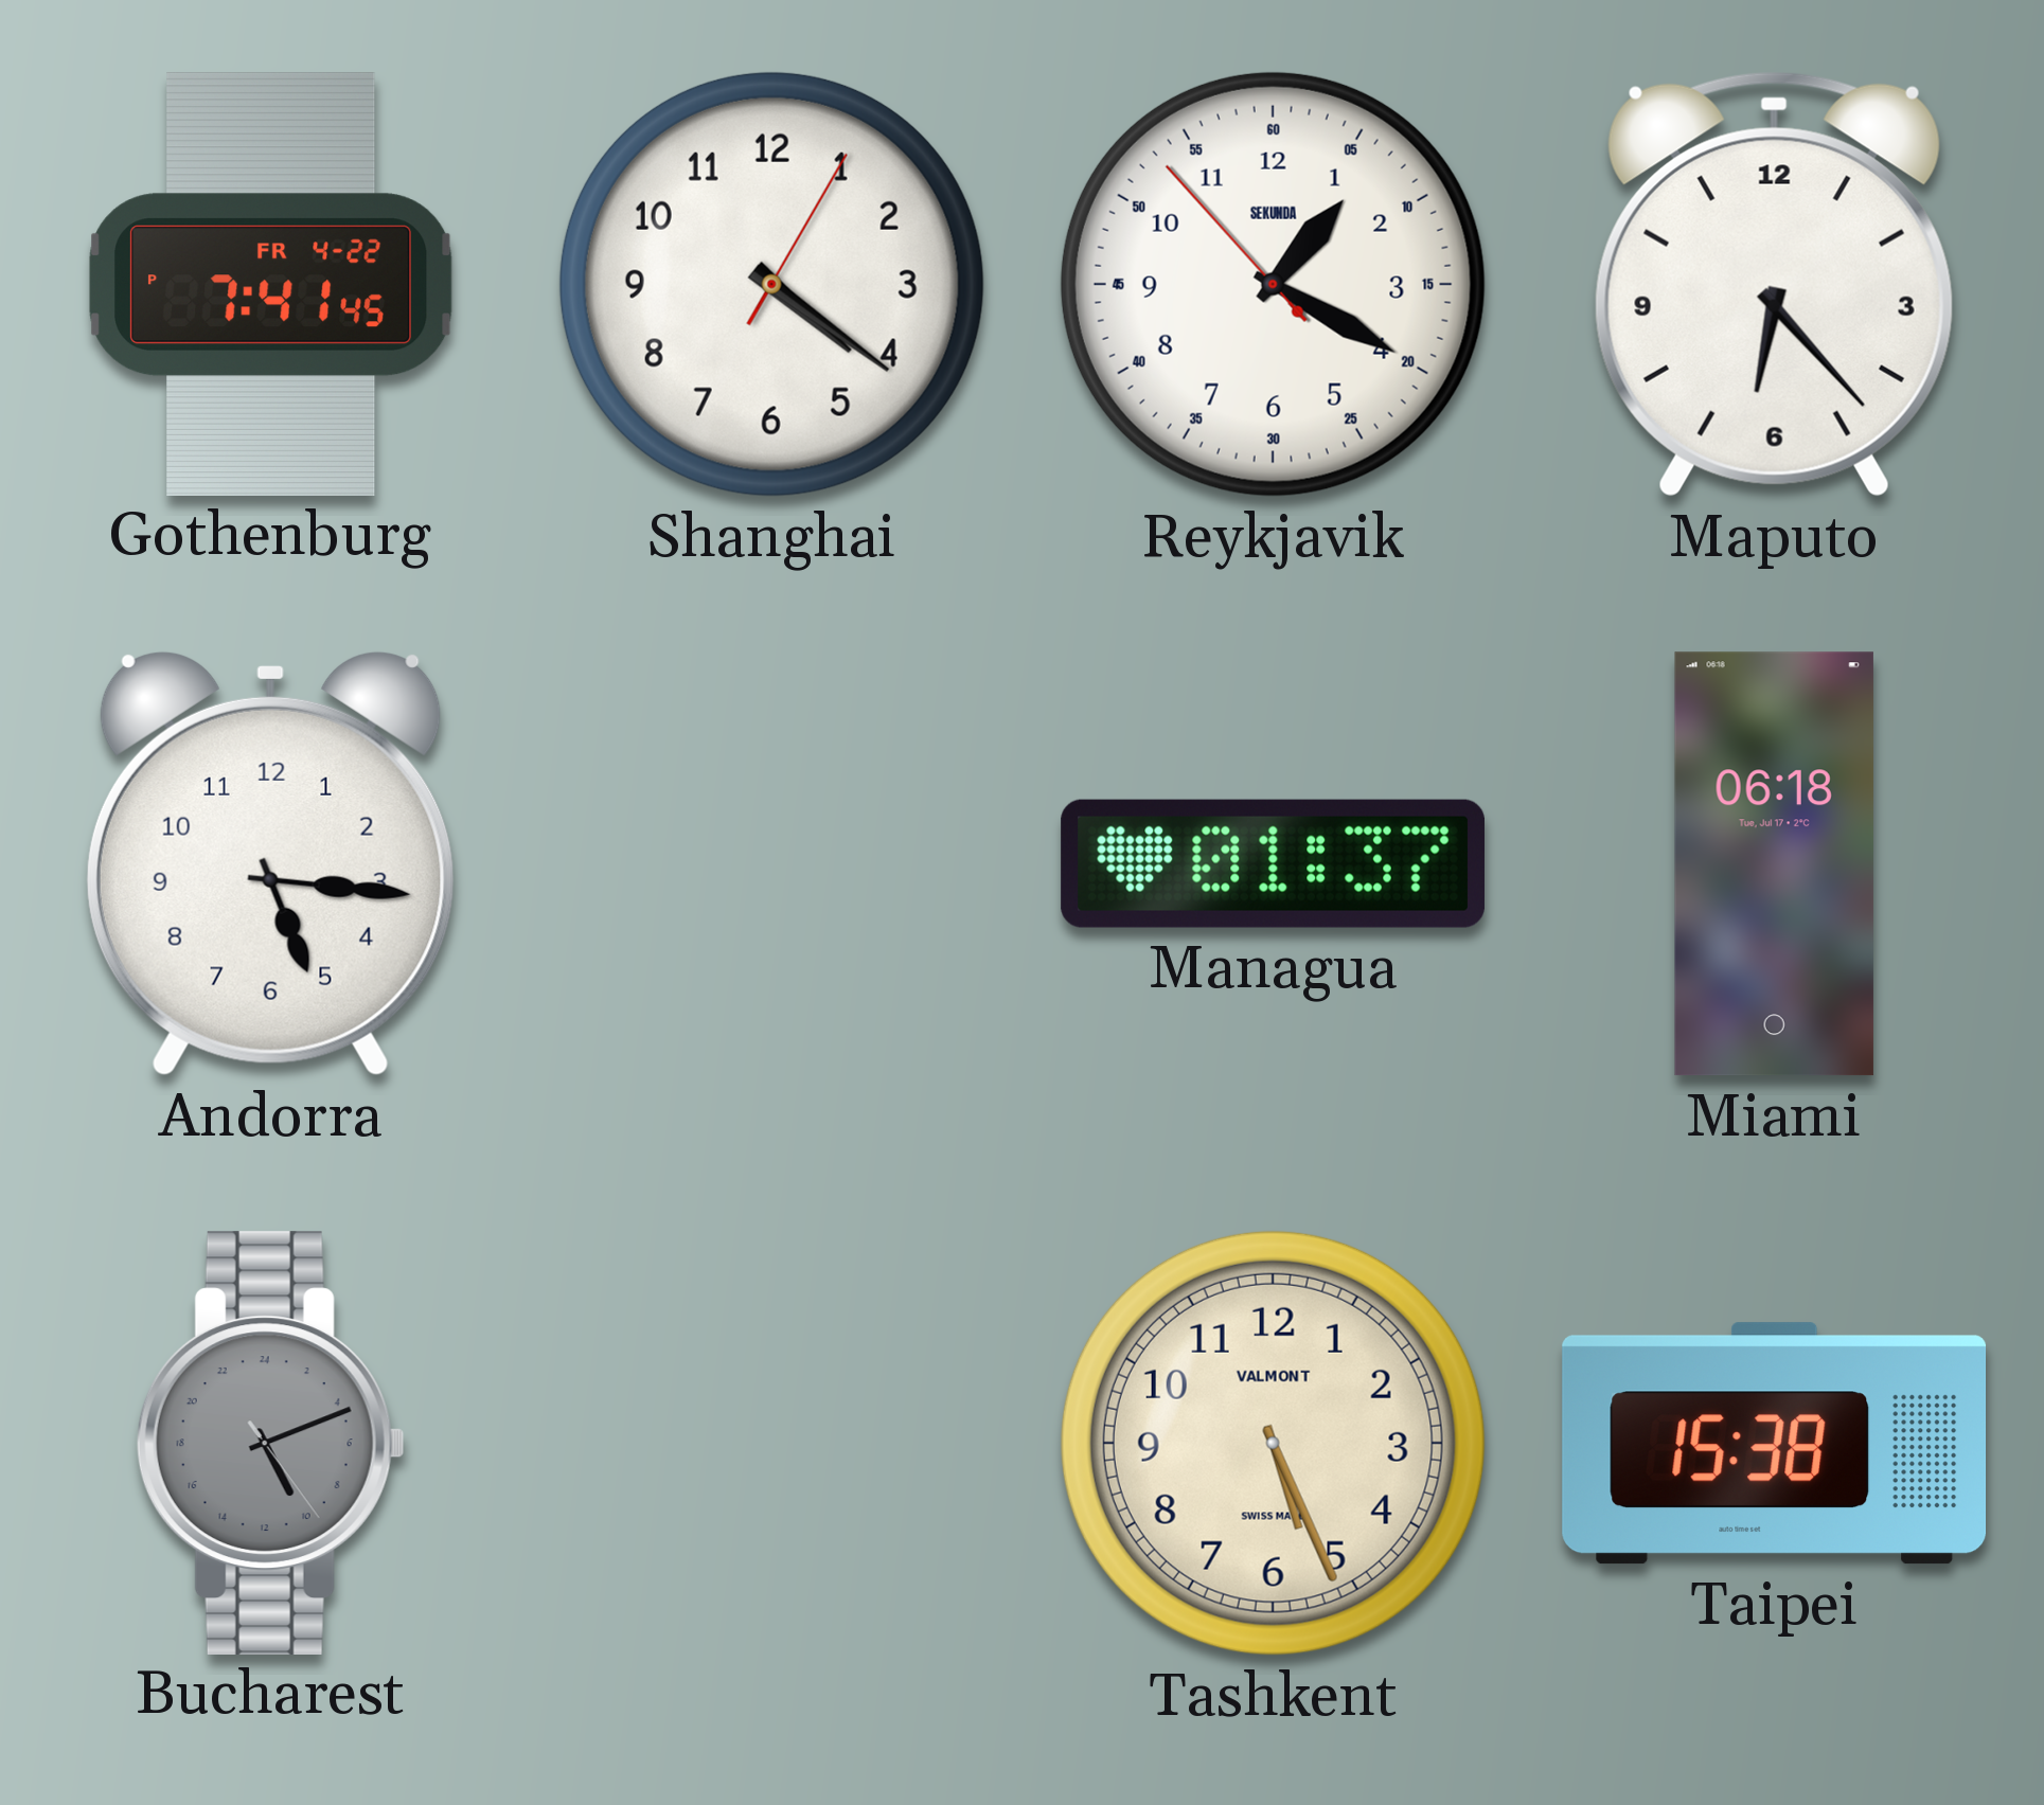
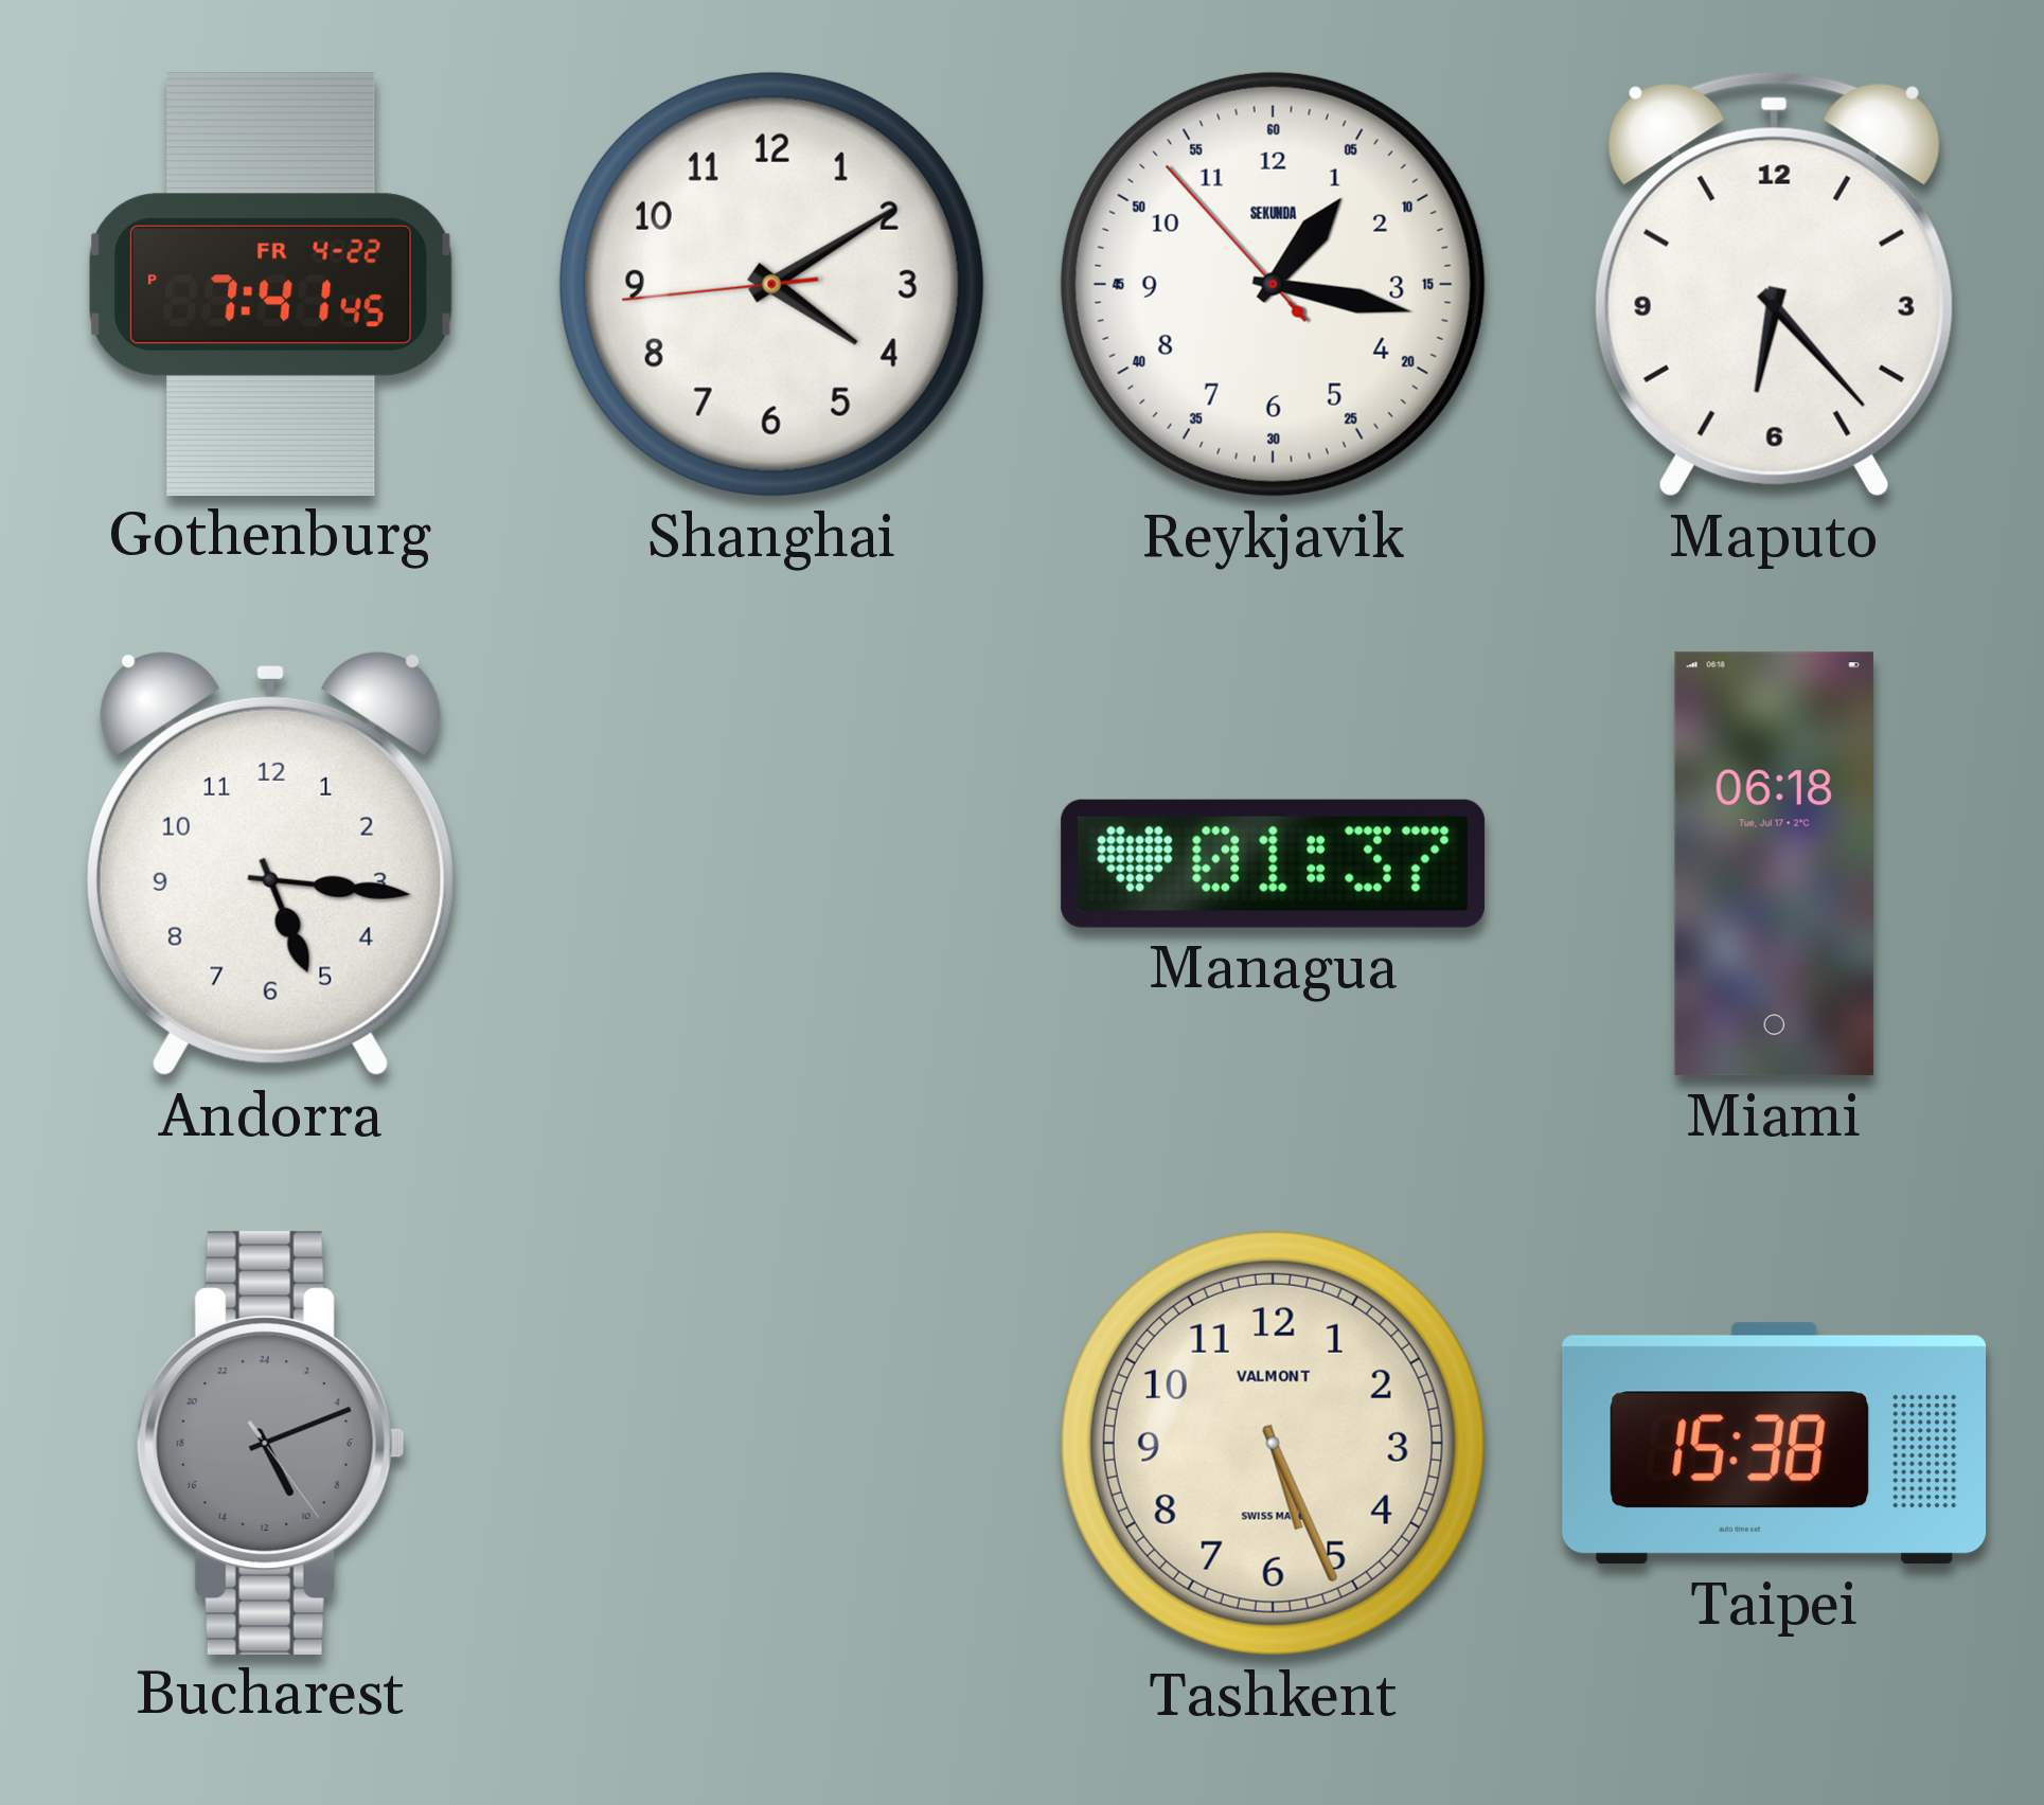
Shanghai: 4:21 -> 4:09
Reykjavik: 1:19 -> 1:16
